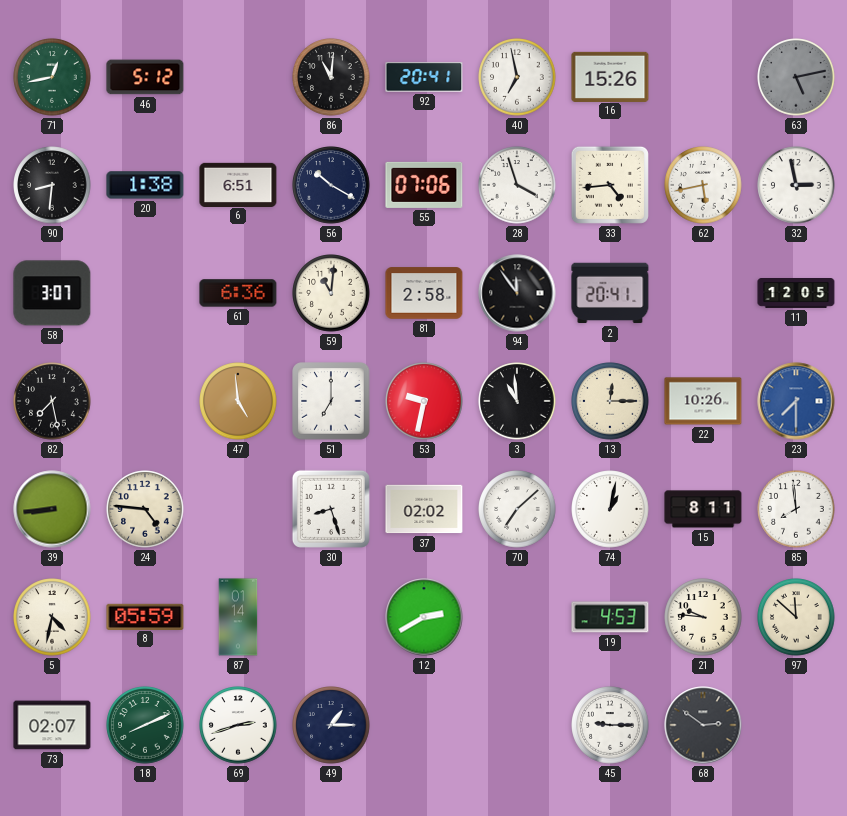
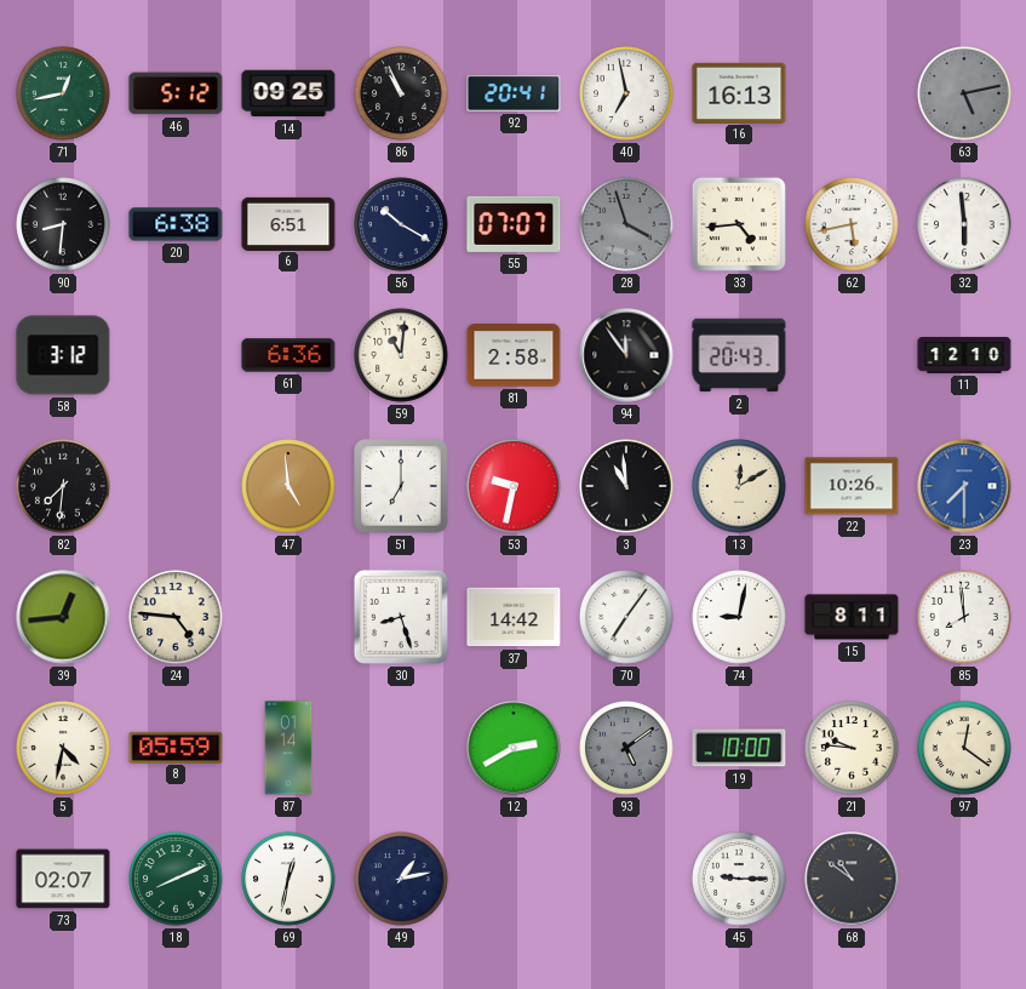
14: none -> 09:25
86: 11:01 -> 10:56
16: 15:26 -> 16:13
20: 1:38 -> 6:38
55: 07:06 -> 07:07
28 dial: white -> grey
32: 2:58 -> 5:59
58: 3:07 -> 3:12
2: 20:41 -> 20:43
11: 12:05 -> 12:10
82: 7:28 -> 7:31
13: 12:15 -> 12:10
39: 8:44 -> 12:44
37: 02:02 -> 14:42
70: 7:08 -> 7:06
74: 1:02 -> 9:02
93: none -> 5:09
19: 4:53 -> 10:00
97: 11:52 -> 12:21
69: 2:42 -> 12:32
49: 1:15 -> 1:13
68: 2:51 -> 10:51
